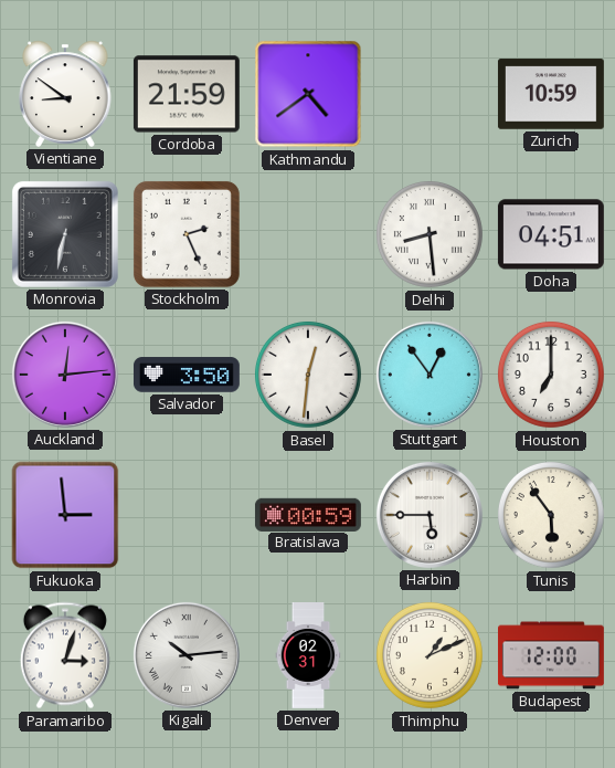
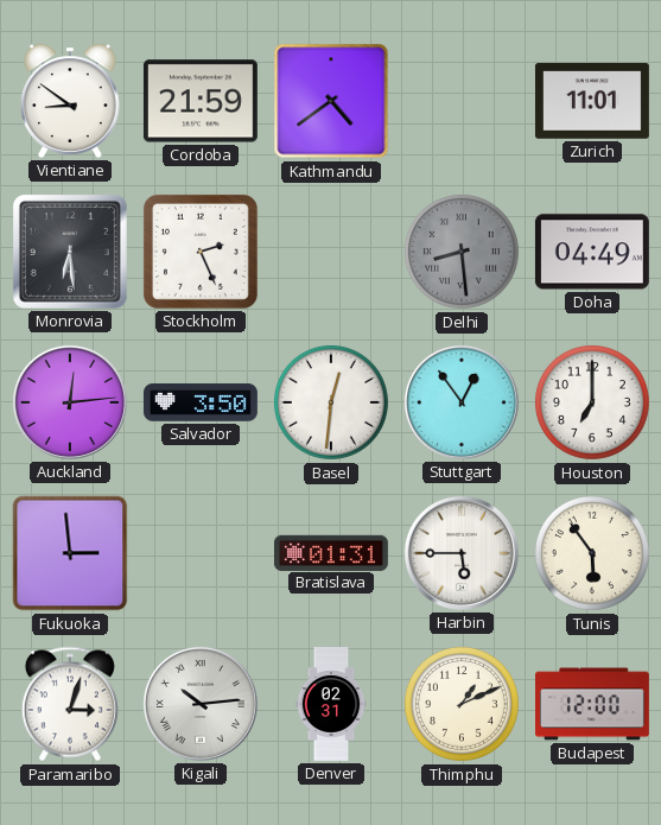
Zurich: 10:59 -> 11:01
Monrovia: 6:32 -> 6:29
Delhi dial: white -> grey
Doha: 04:51 -> 04:49
Bratislava: 00:59 -> 01:31
